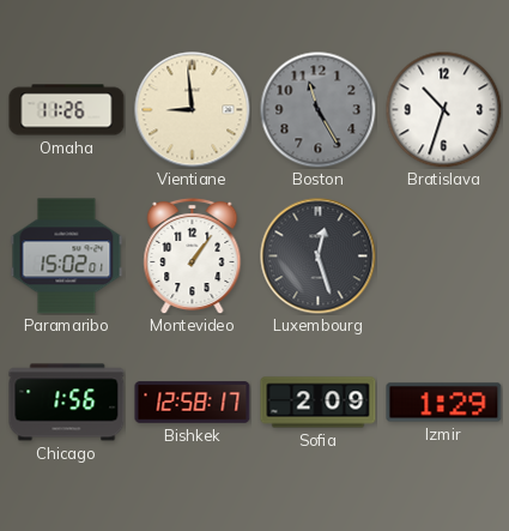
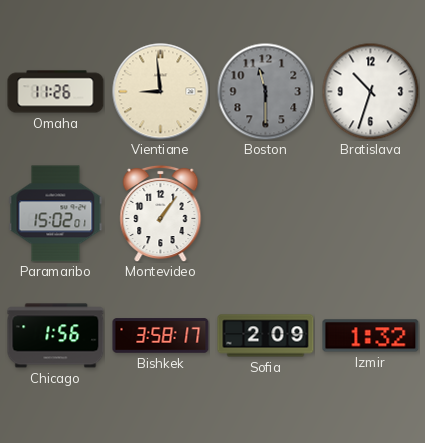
Boston: 11:25 -> 11:30
Luxembourg: 12:27 -> none
Bishkek: 12:58 -> 3:58
Izmir: 1:29 -> 1:32
